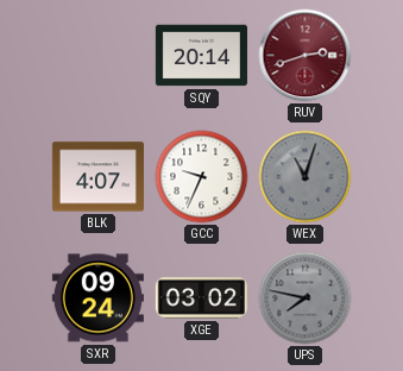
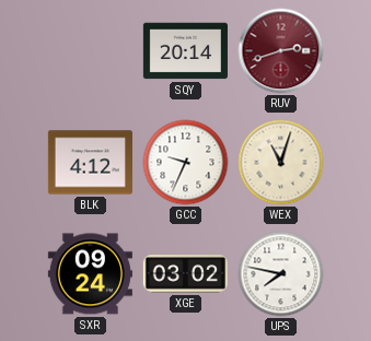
BLK: 4:07 -> 4:12
WEX dial: grey -> cream
UPS dial: grey -> white
